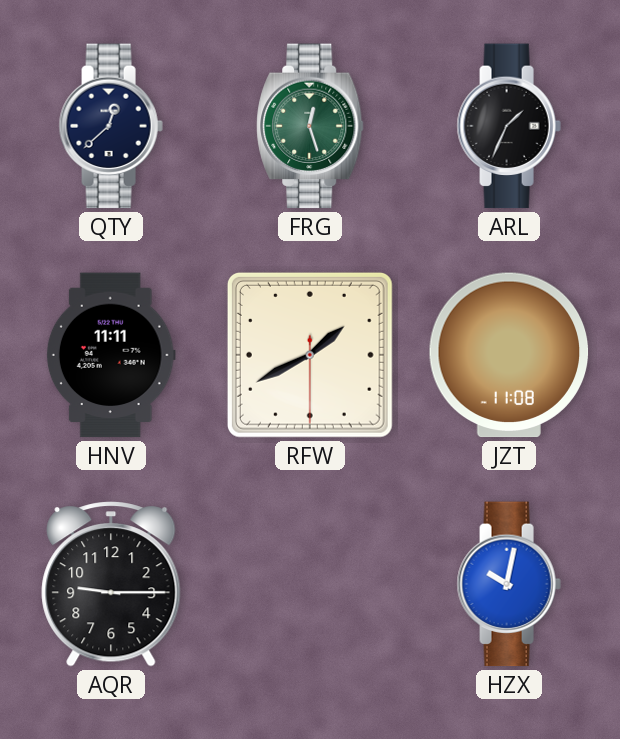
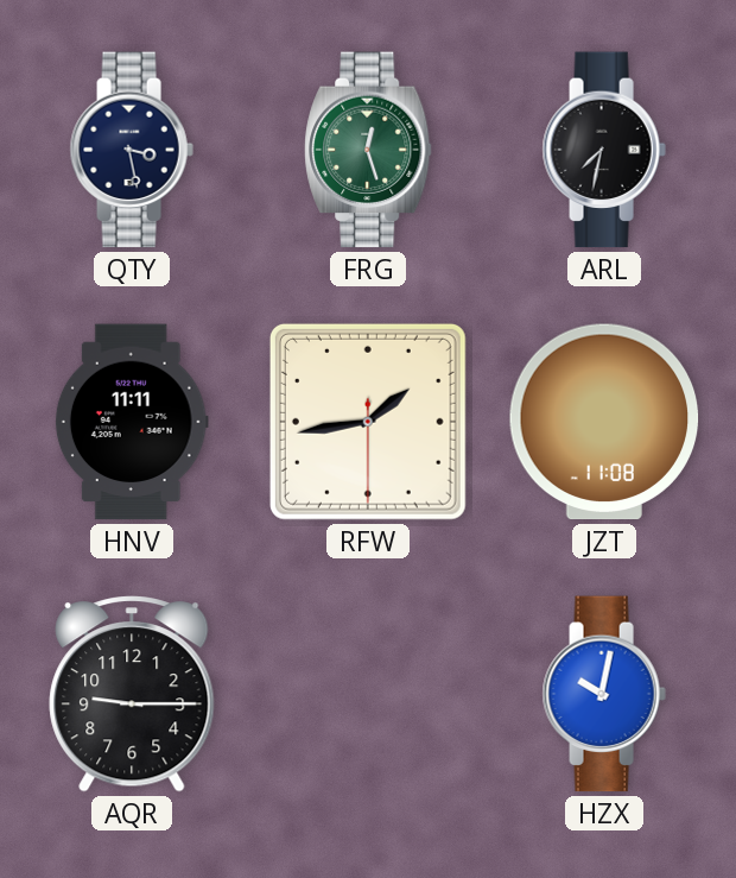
QTY: 12:38 -> 3:28
ARL: 1:34 -> 7:32
RFW: 1:40 -> 1:43
